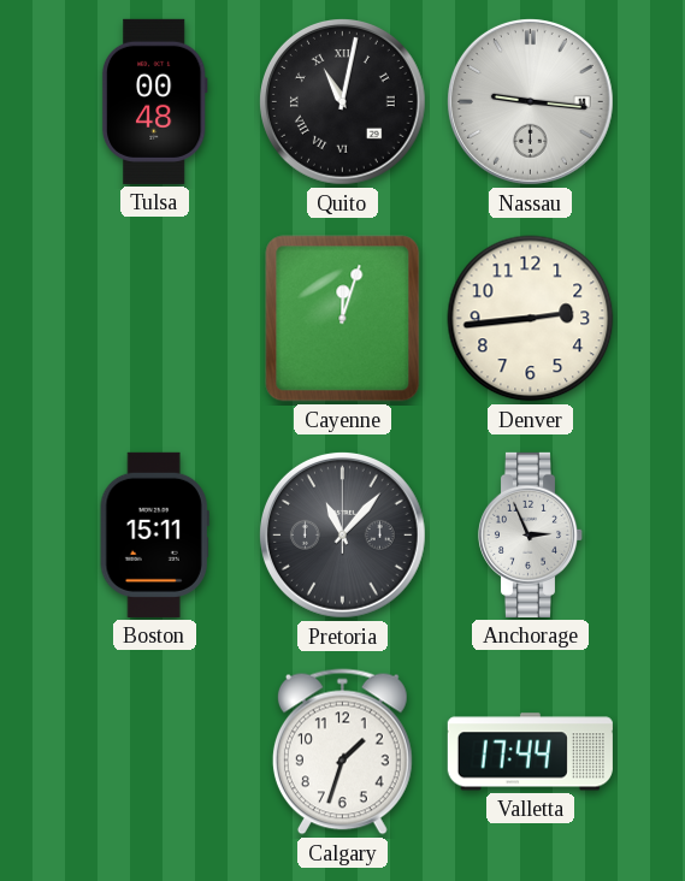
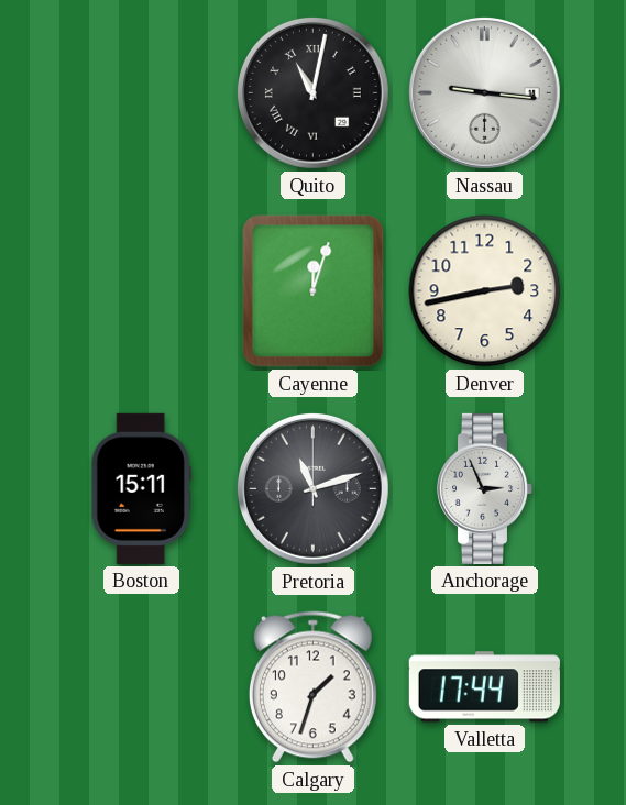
Tulsa: 00:48 -> none
Denver: 2:44 -> 2:43
Pretoria: 11:07 -> 11:12
